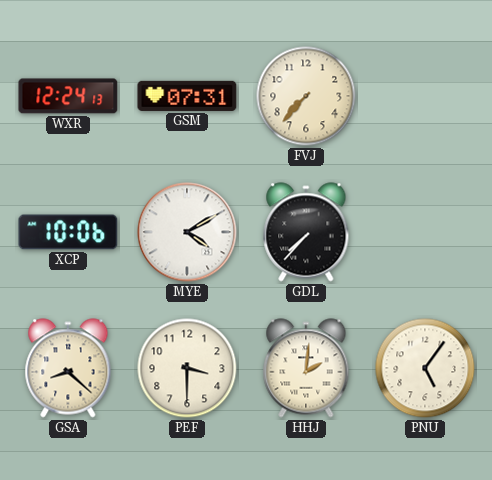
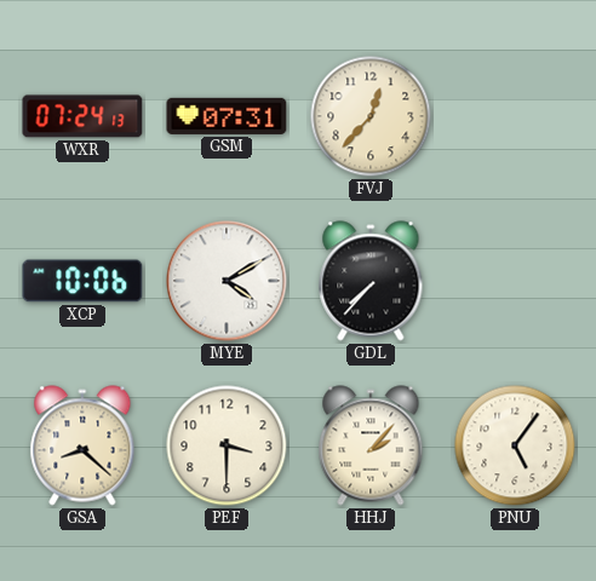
WXR: 12:24 -> 07:24
FVJ: 7:37 -> 12:37
HHJ: 2:01 -> 2:07
